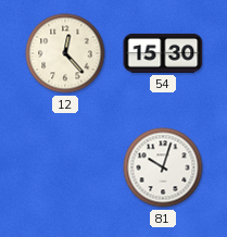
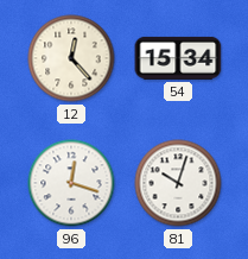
54: 15:30 -> 15:34
96: none -> 12:18
